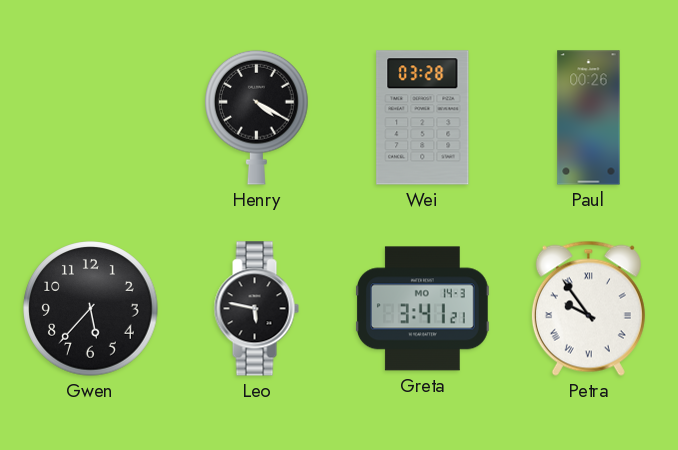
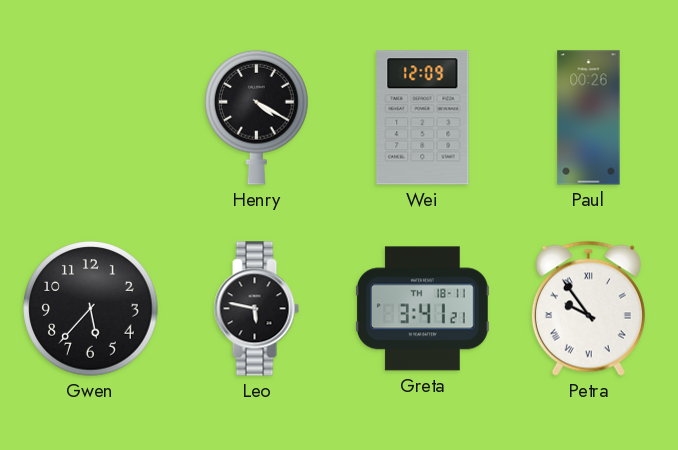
Wei: 03:28 -> 12:09
Greta date: MO 14-3 -> TH 18-11
